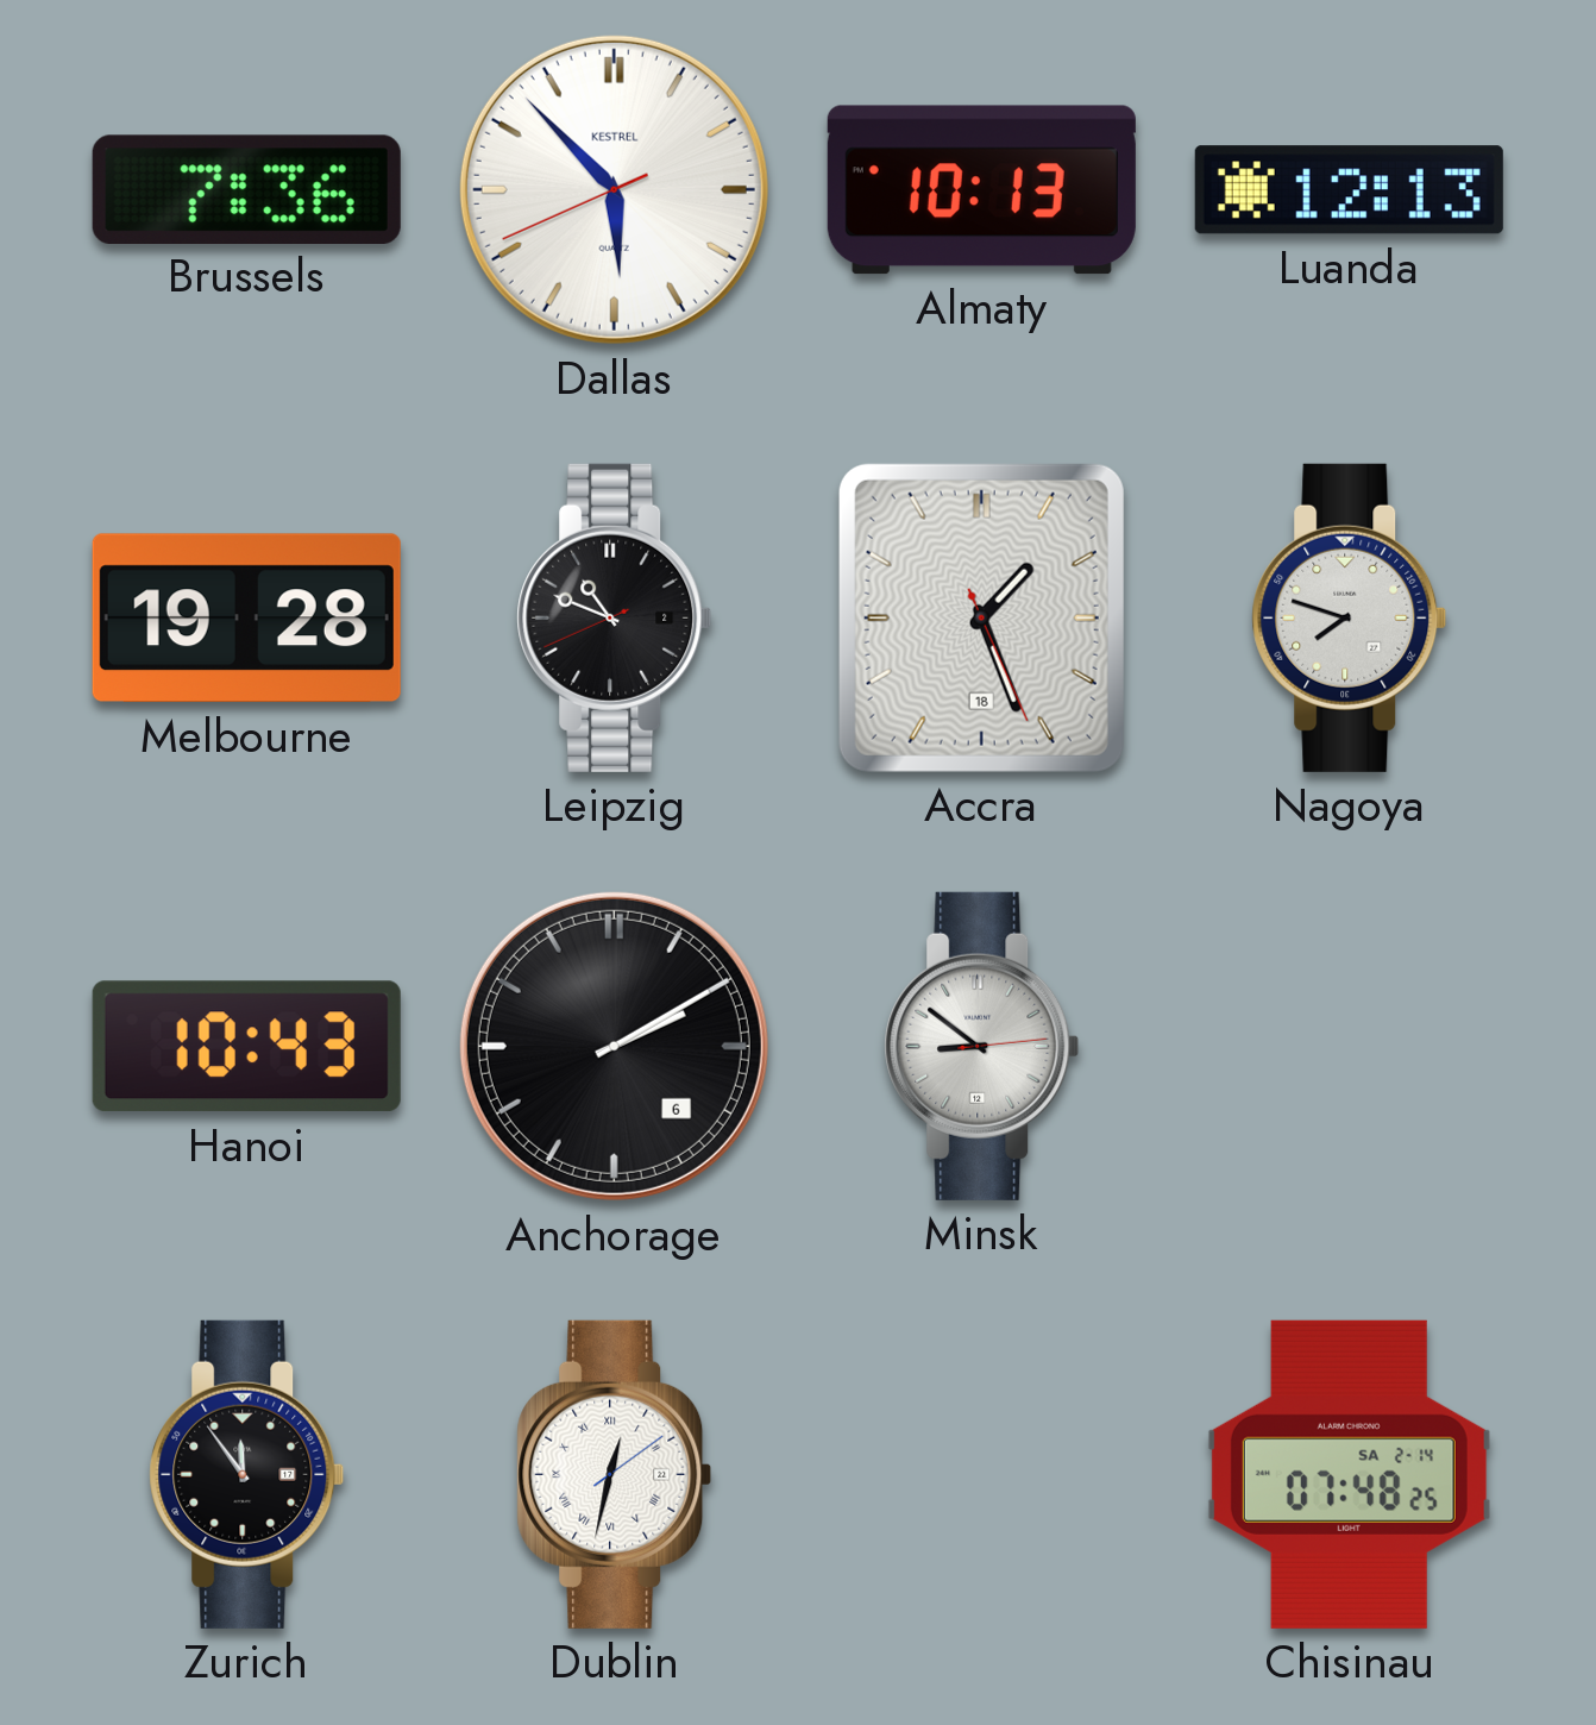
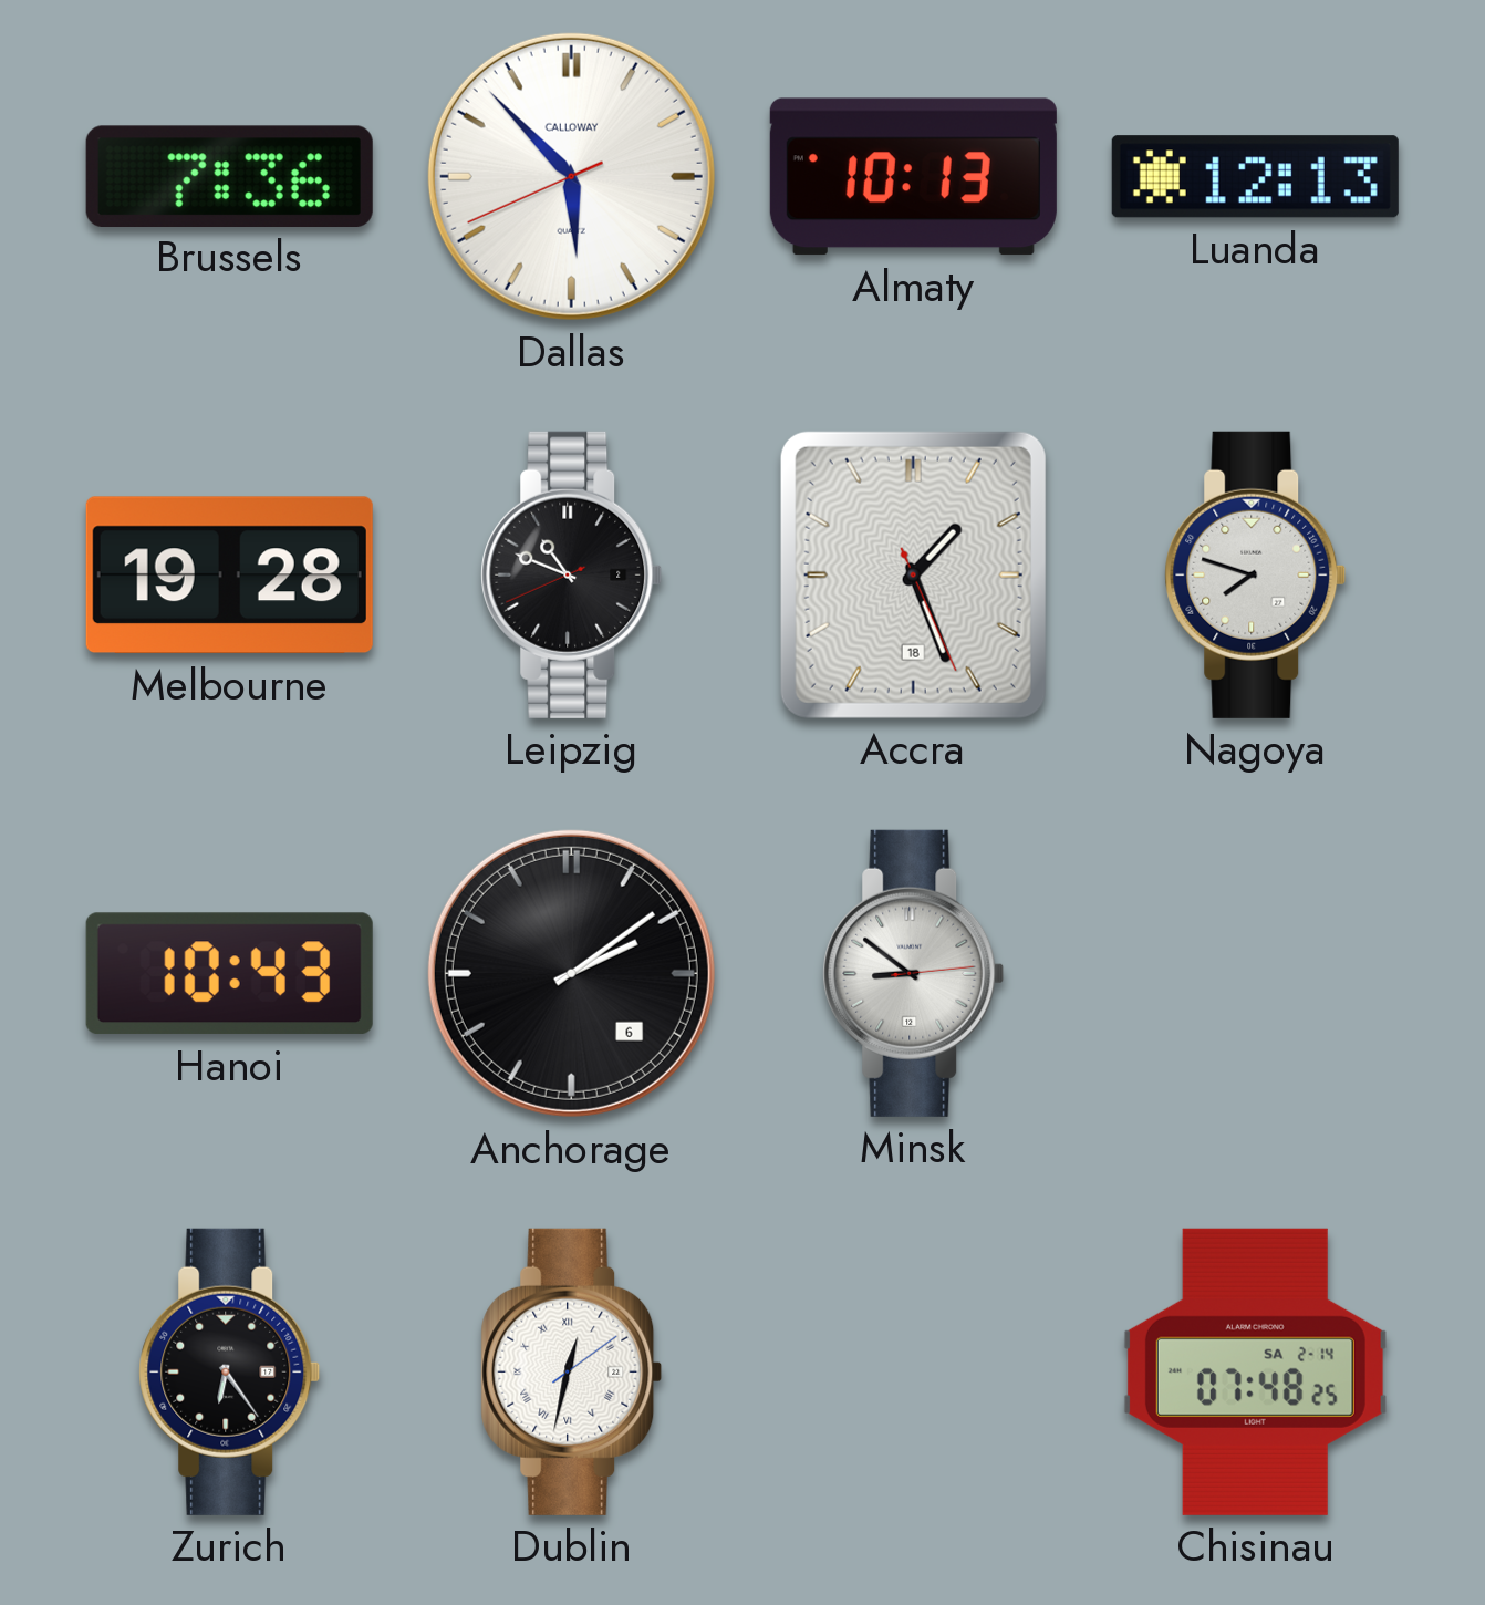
Dallas brand: KESTREL -> CALLOWAY
Anchorage: 2:10 -> 2:09
Zurich: 11:54 -> 6:24
